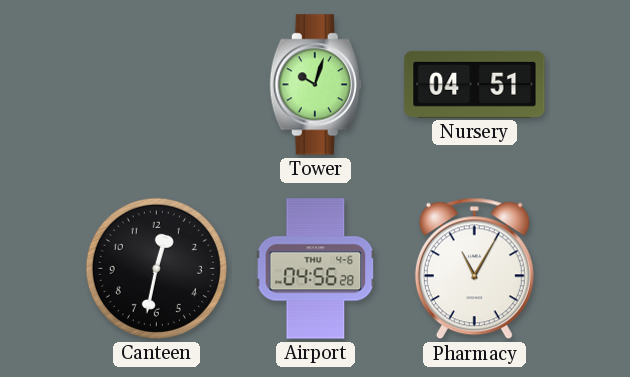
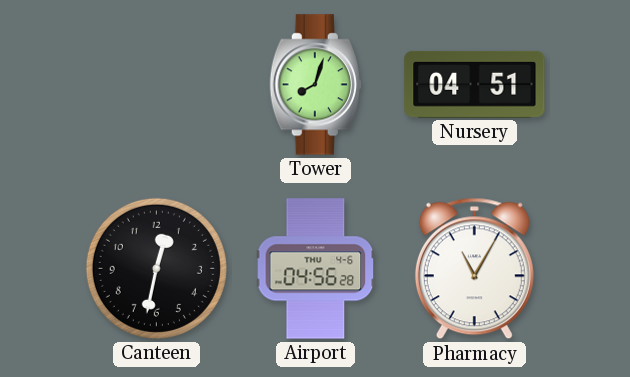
Tower: 10:03 -> 8:03
